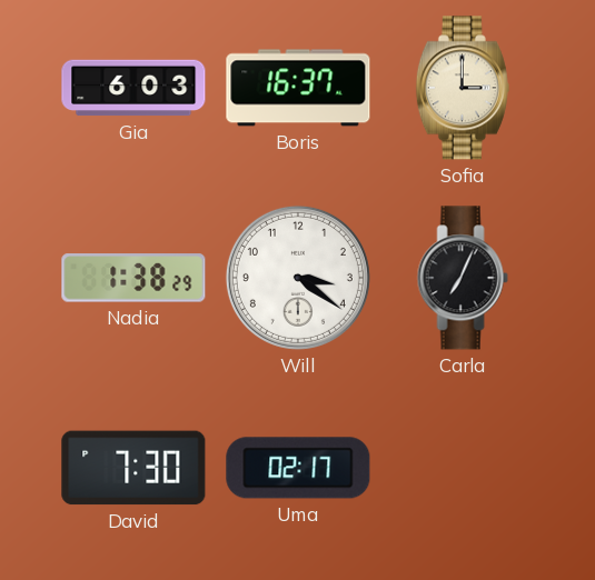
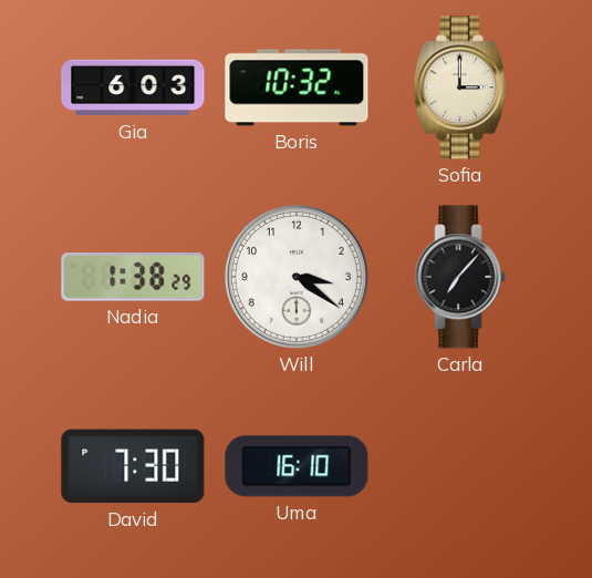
Boris: 16:37 -> 10:32
Carla: 7:04 -> 7:07
Uma: 02:17 -> 16:10
